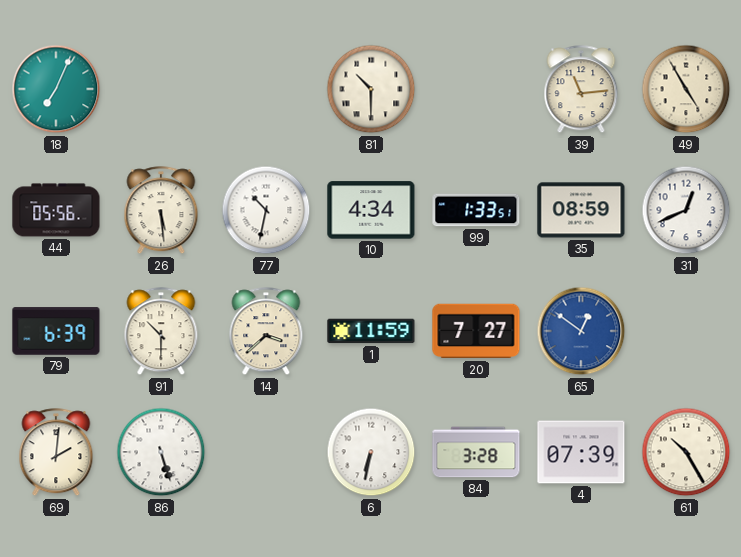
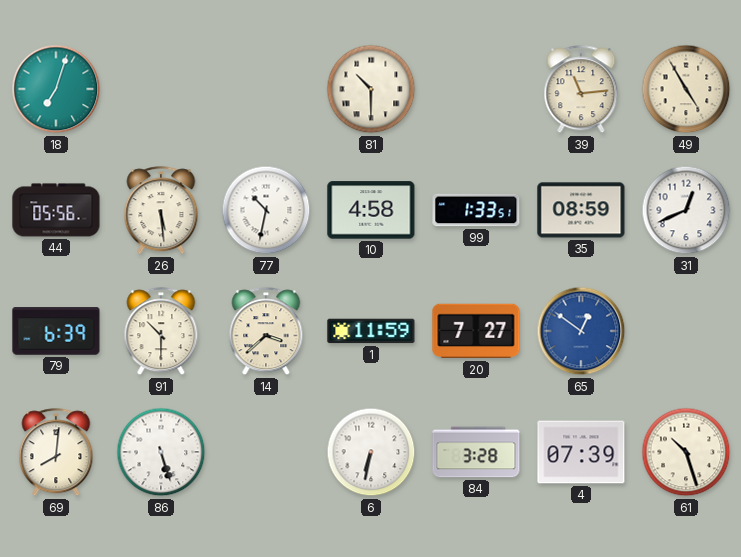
18: 7:04 -> 7:03
10: 4:34 -> 4:58
69: 2:01 -> 8:01
61: 10:25 -> 10:27
